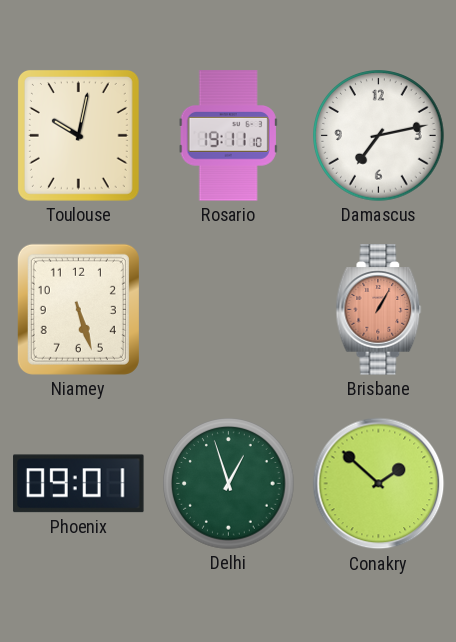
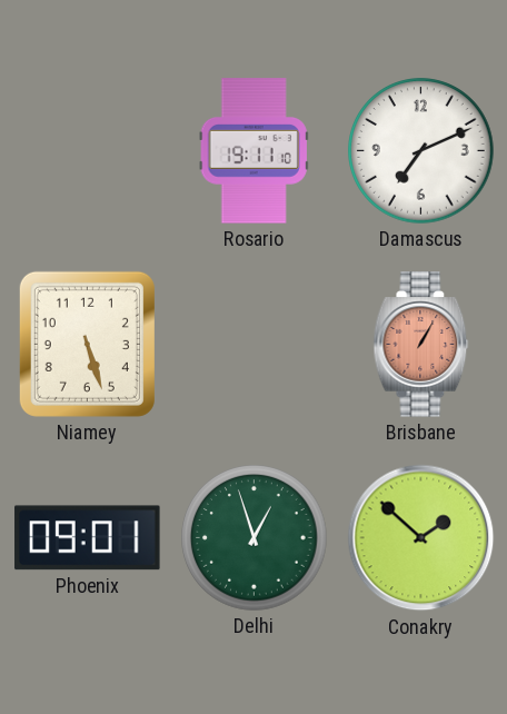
Toulouse: 10:02 -> none
Damascus: 7:13 -> 7:11
